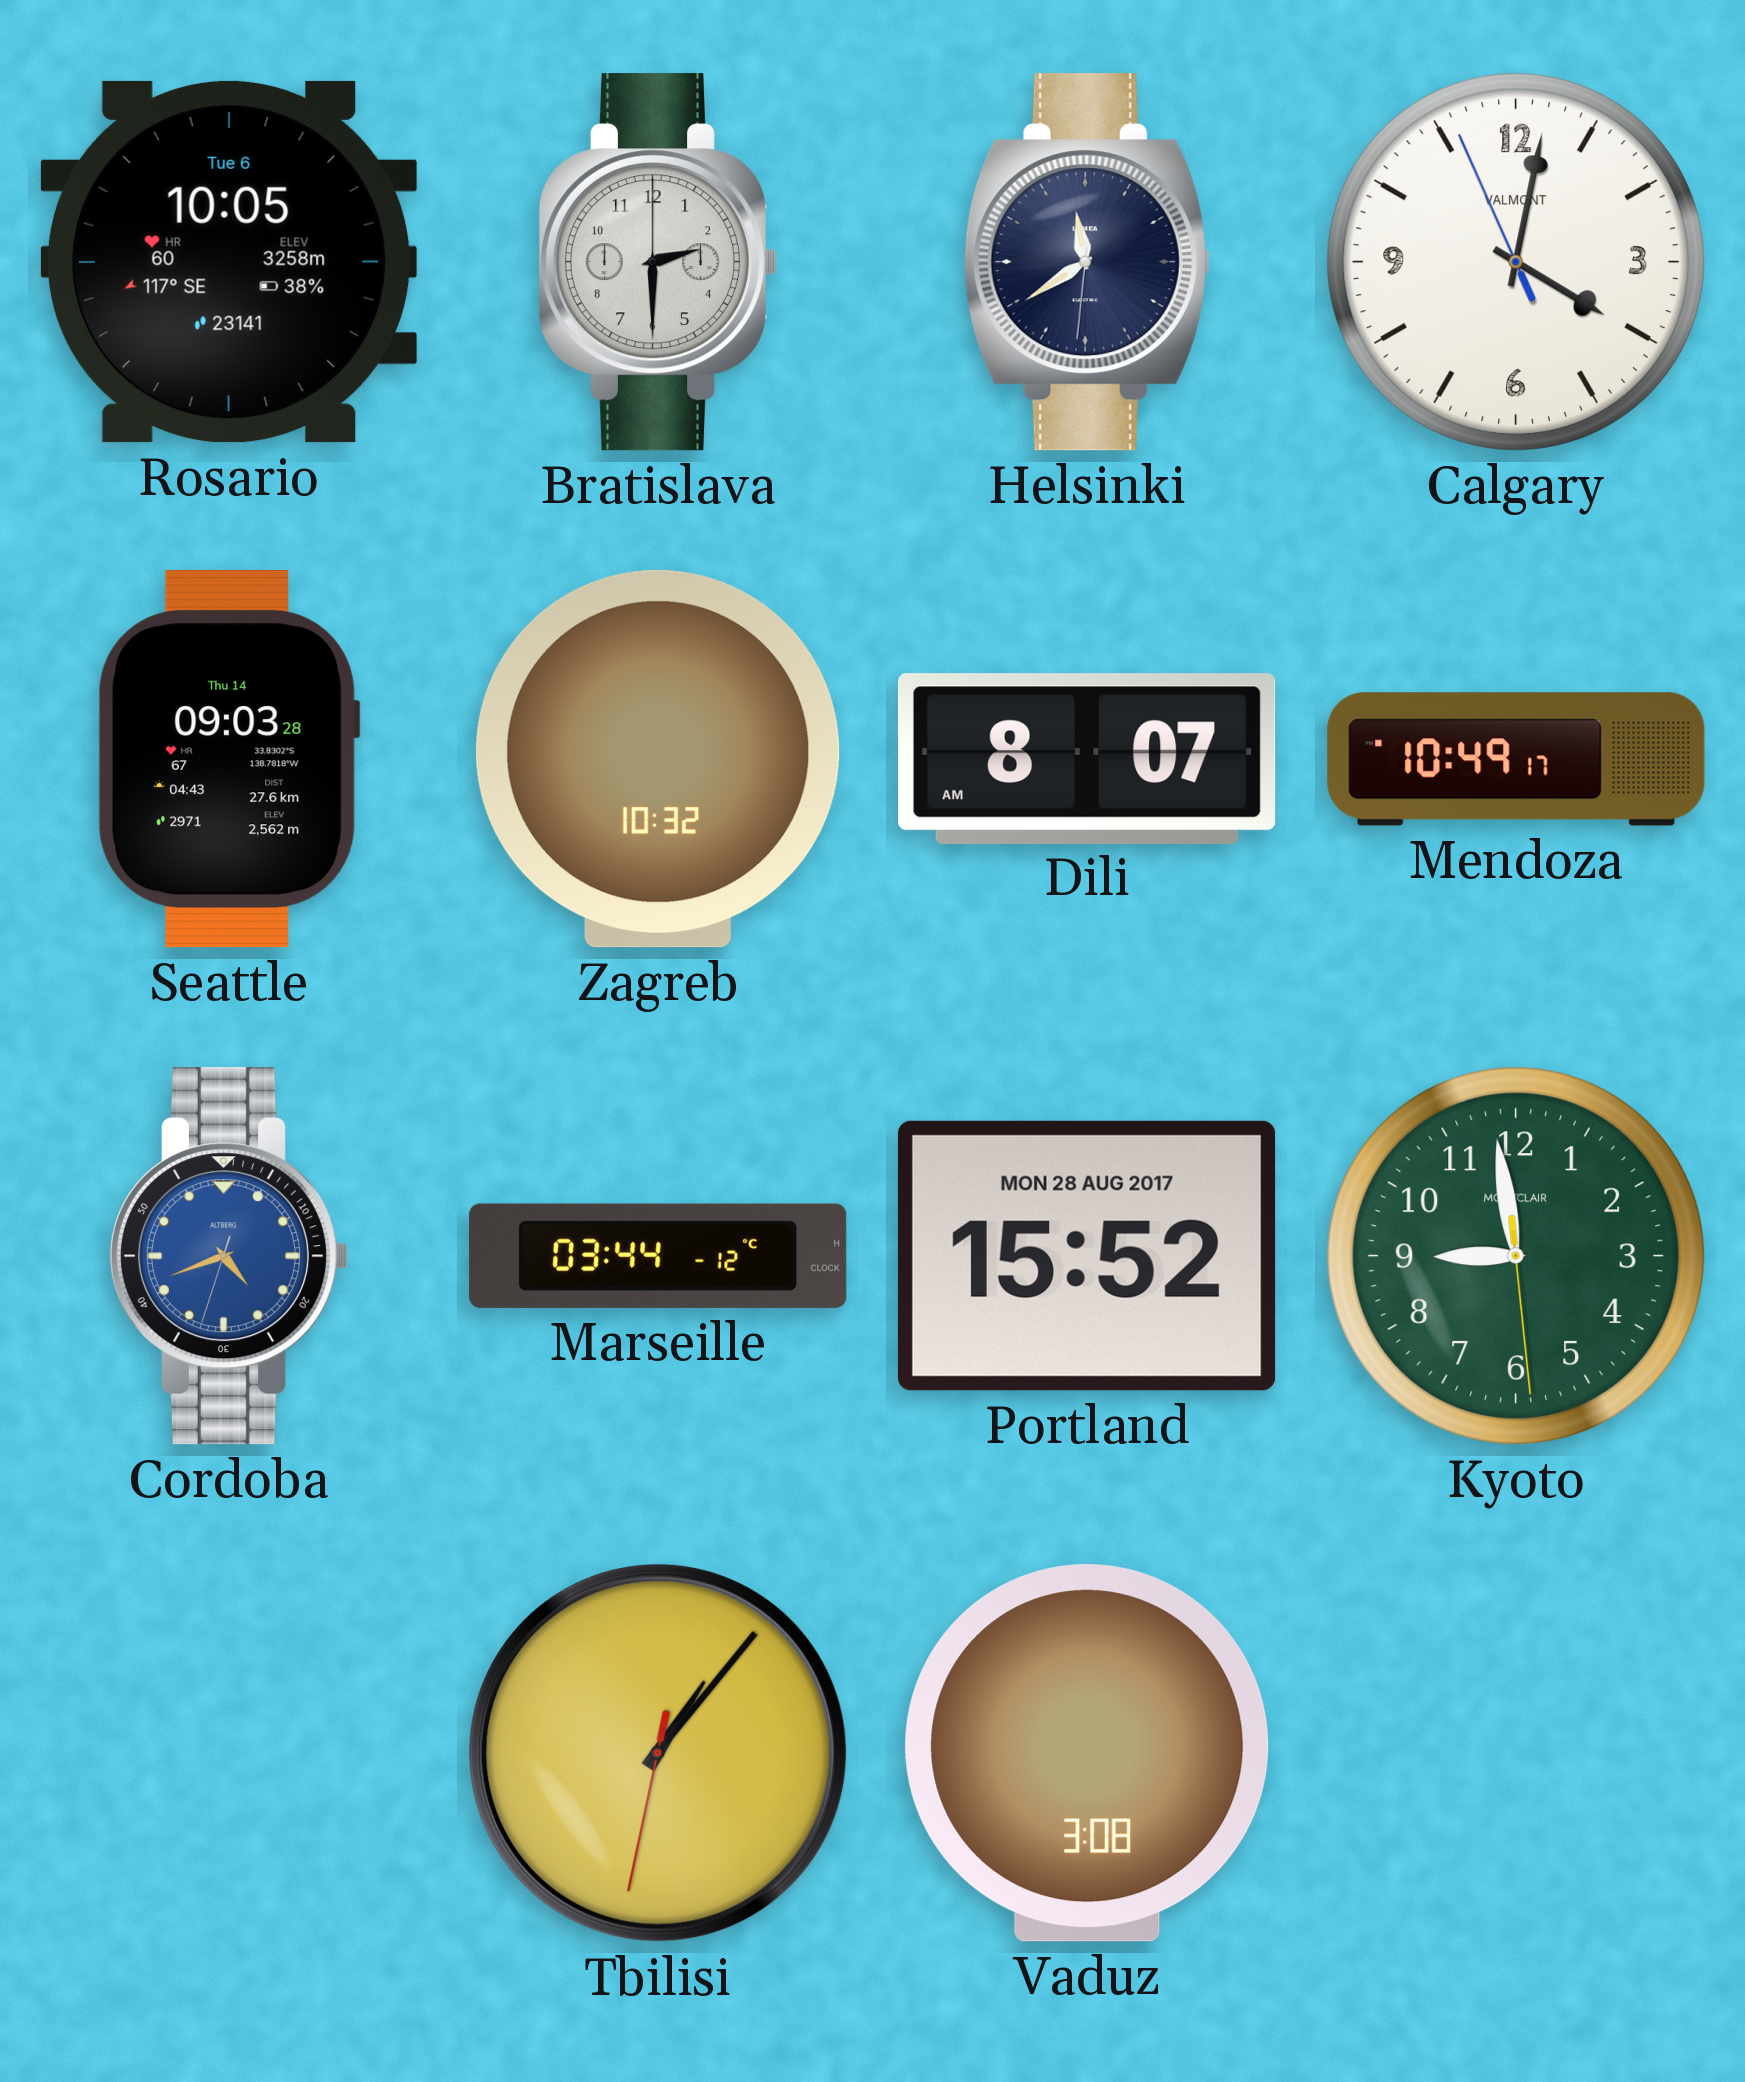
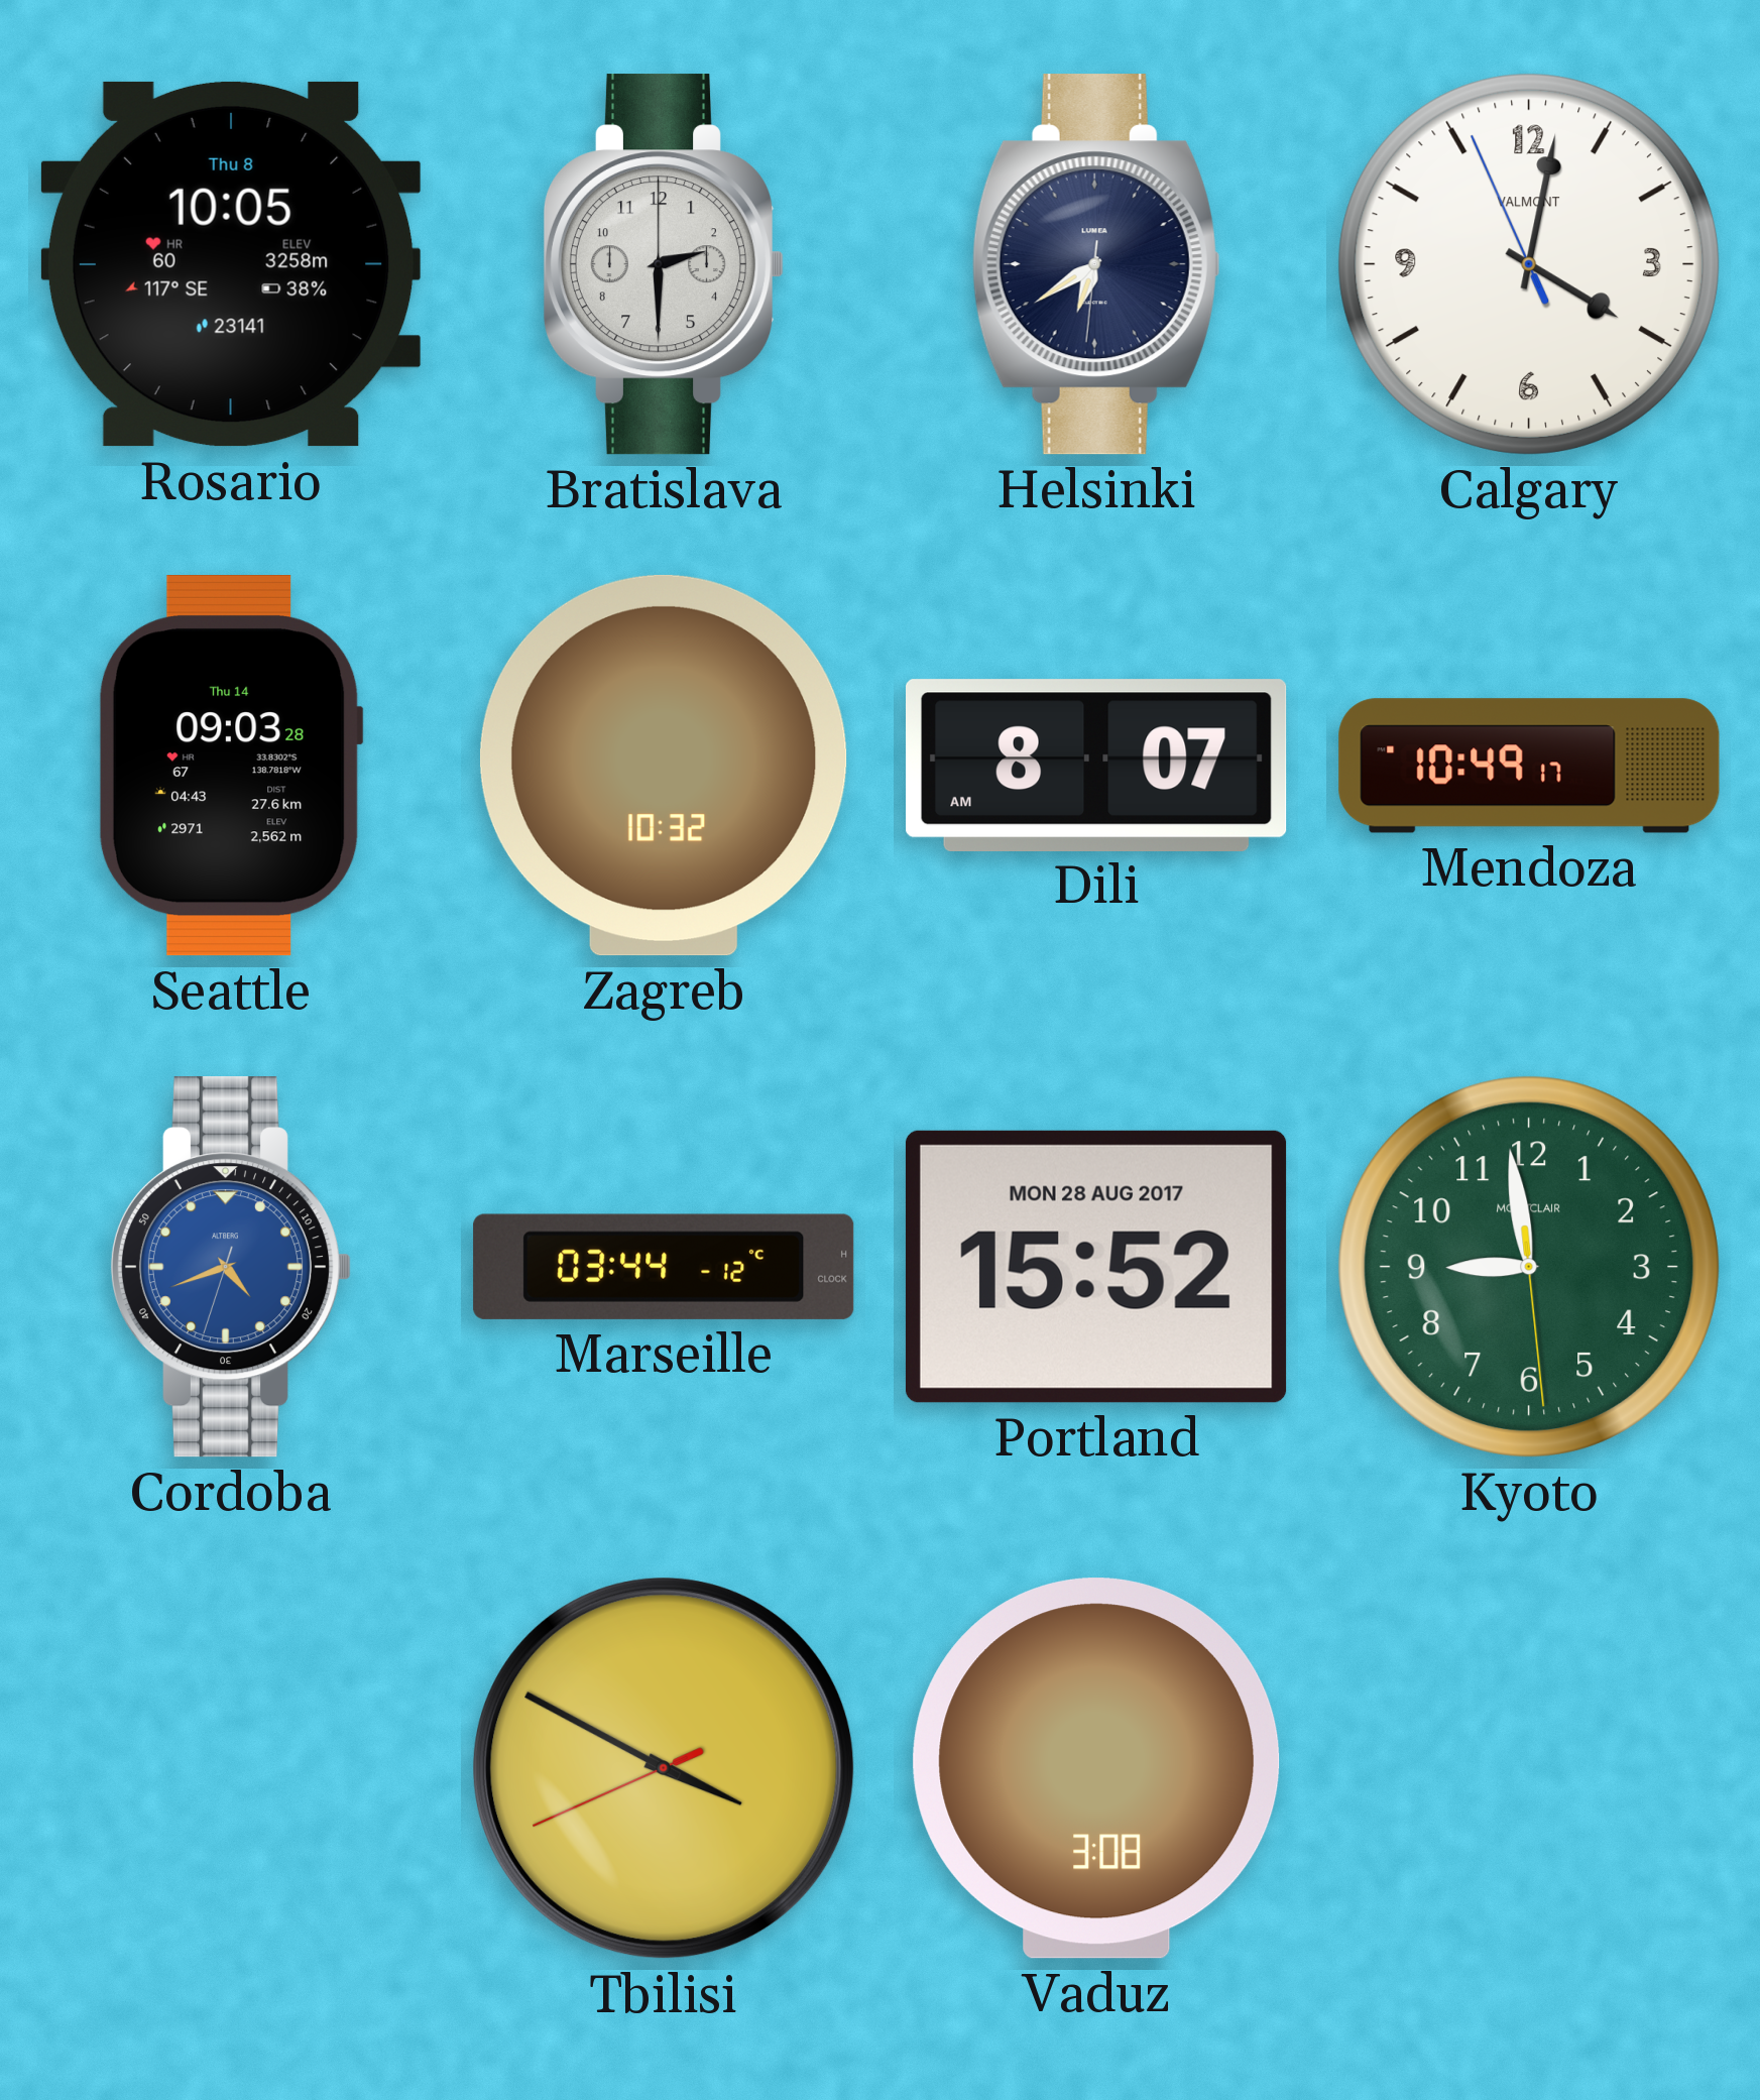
Rosario date: Tue 6 -> Thu 8
Helsinki: 11:39 -> 6:39
Tbilisi: 1:06 -> 3:49
